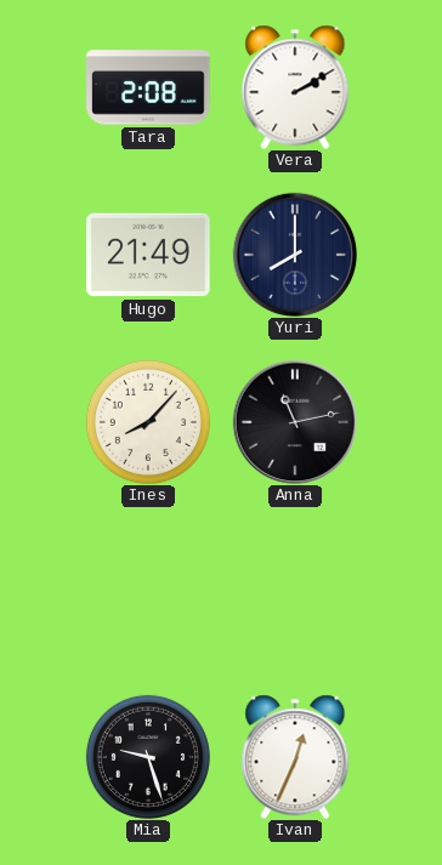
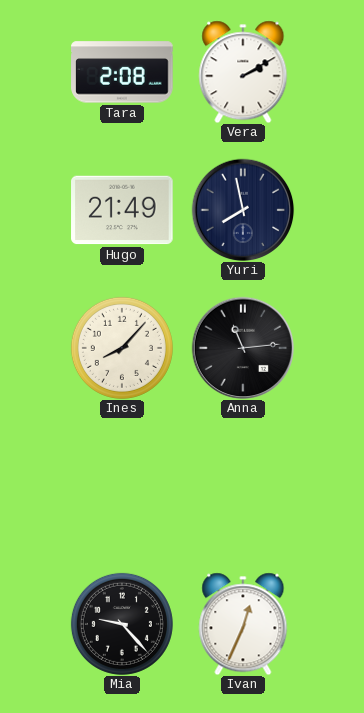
Yuri: 8:00 -> 7:58
Anna: 11:13 -> 11:14
Mia: 9:27 -> 9:23
